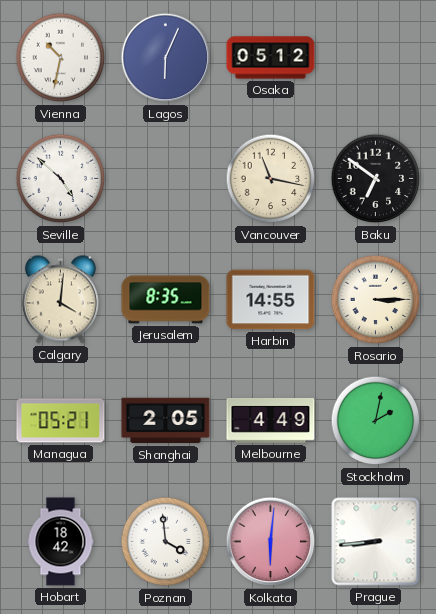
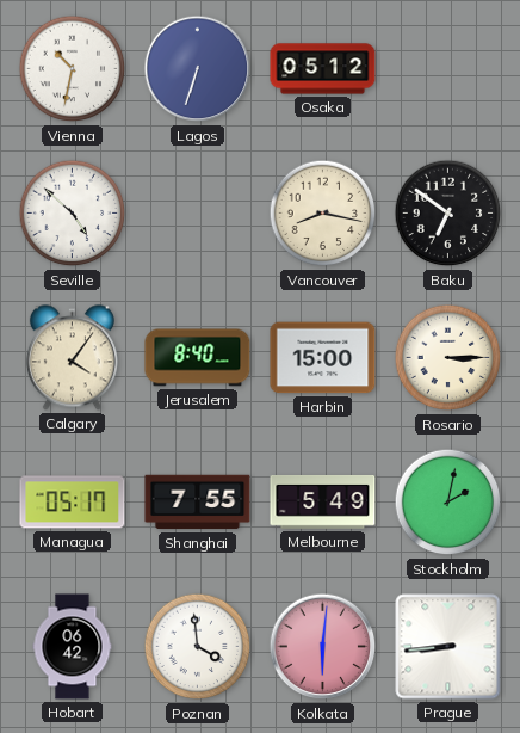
Lagos: 6:04 -> 6:33
Vancouver: 11:17 -> 8:17
Calgary: 4:01 -> 4:06
Jerusalem: 8:35 -> 8:40
Harbin: 14:55 -> 15:00
Managua: 05:21 -> 05:17
Shanghai: 2:05 -> 7:55
Melbourne: 4:49 -> 5:49
Hobart: 18:42 -> 06:42
